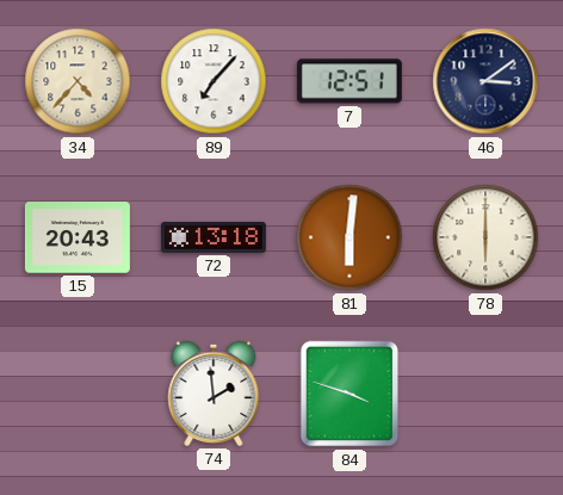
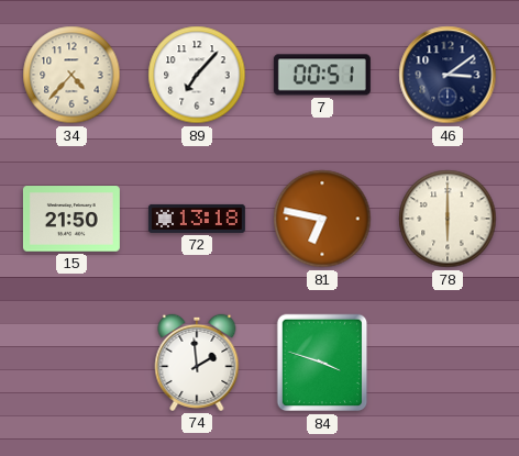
7: 12:51 -> 00:51
15: 20:43 -> 21:50
81: 6:01 -> 6:47
